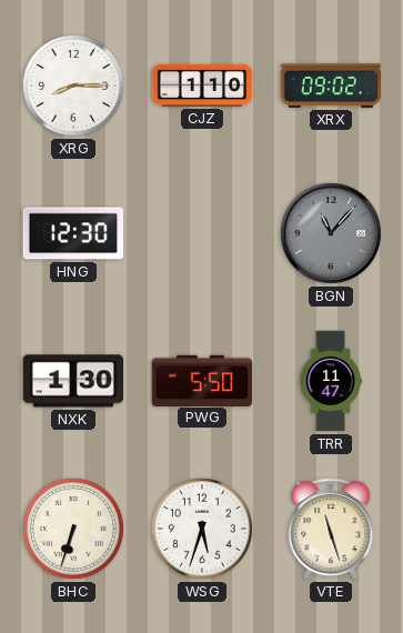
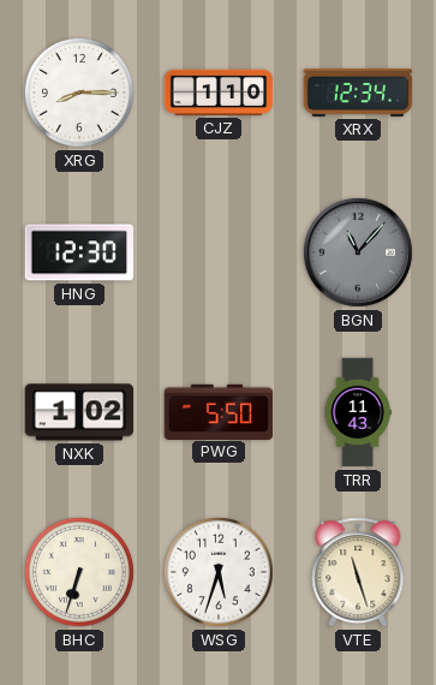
XRX: 09:02 -> 12:34
NXK: 1:30 -> 1:02
TRR: 11:47 -> 11:43
